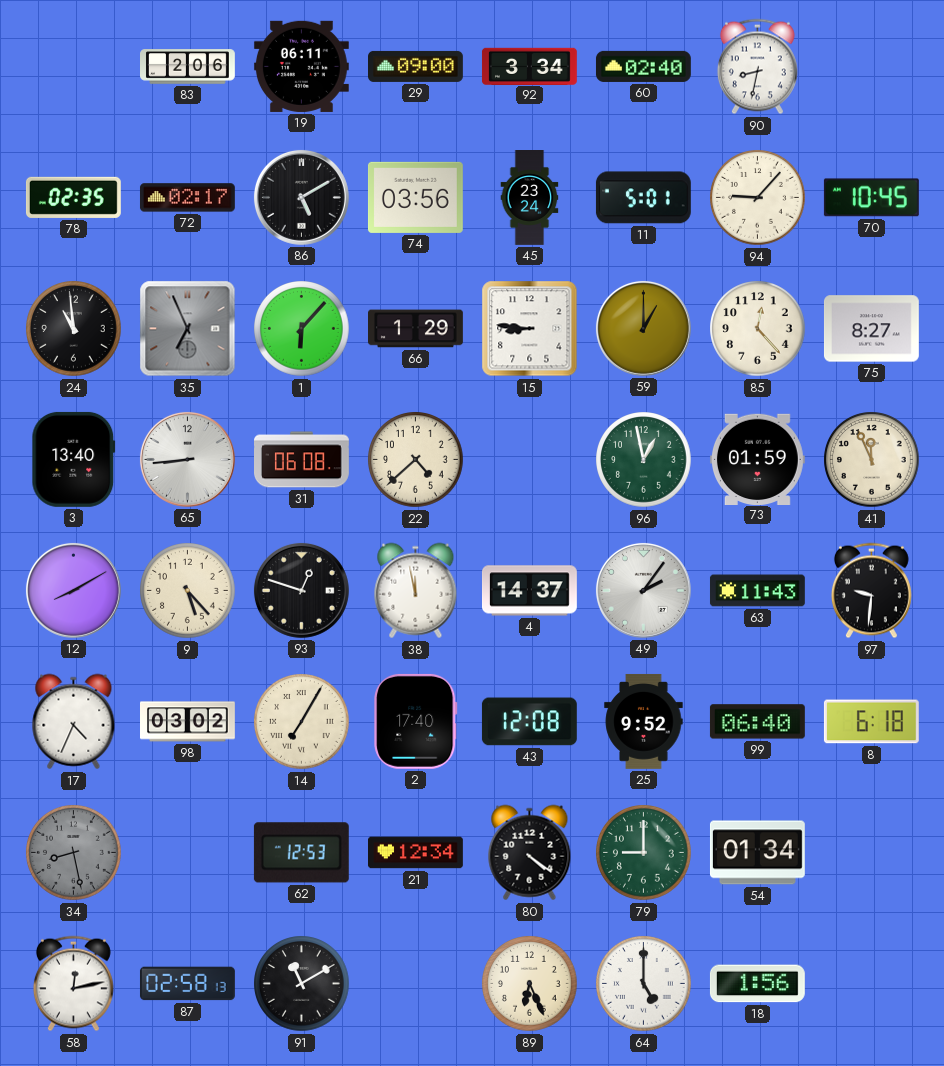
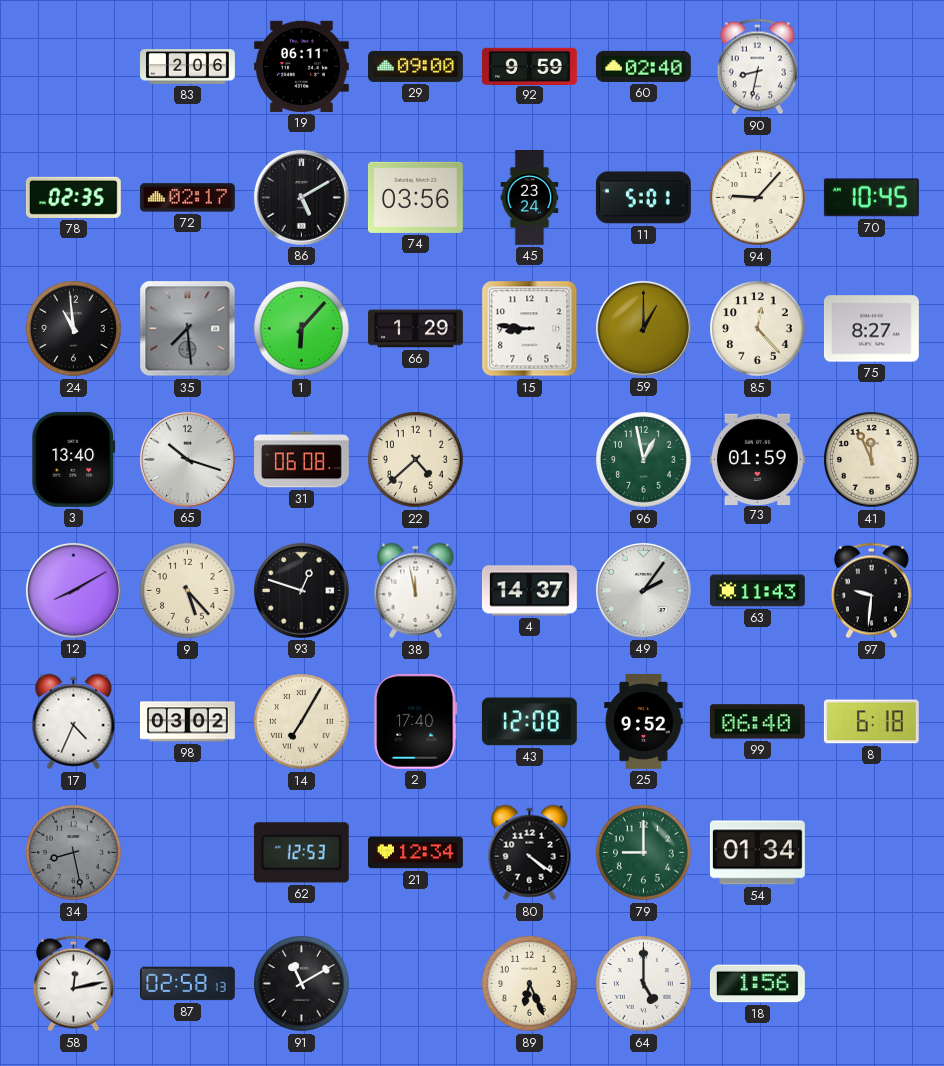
92: 3:34 -> 9:59
35: 6:56 -> 7:29
65: 8:44 -> 10:18
